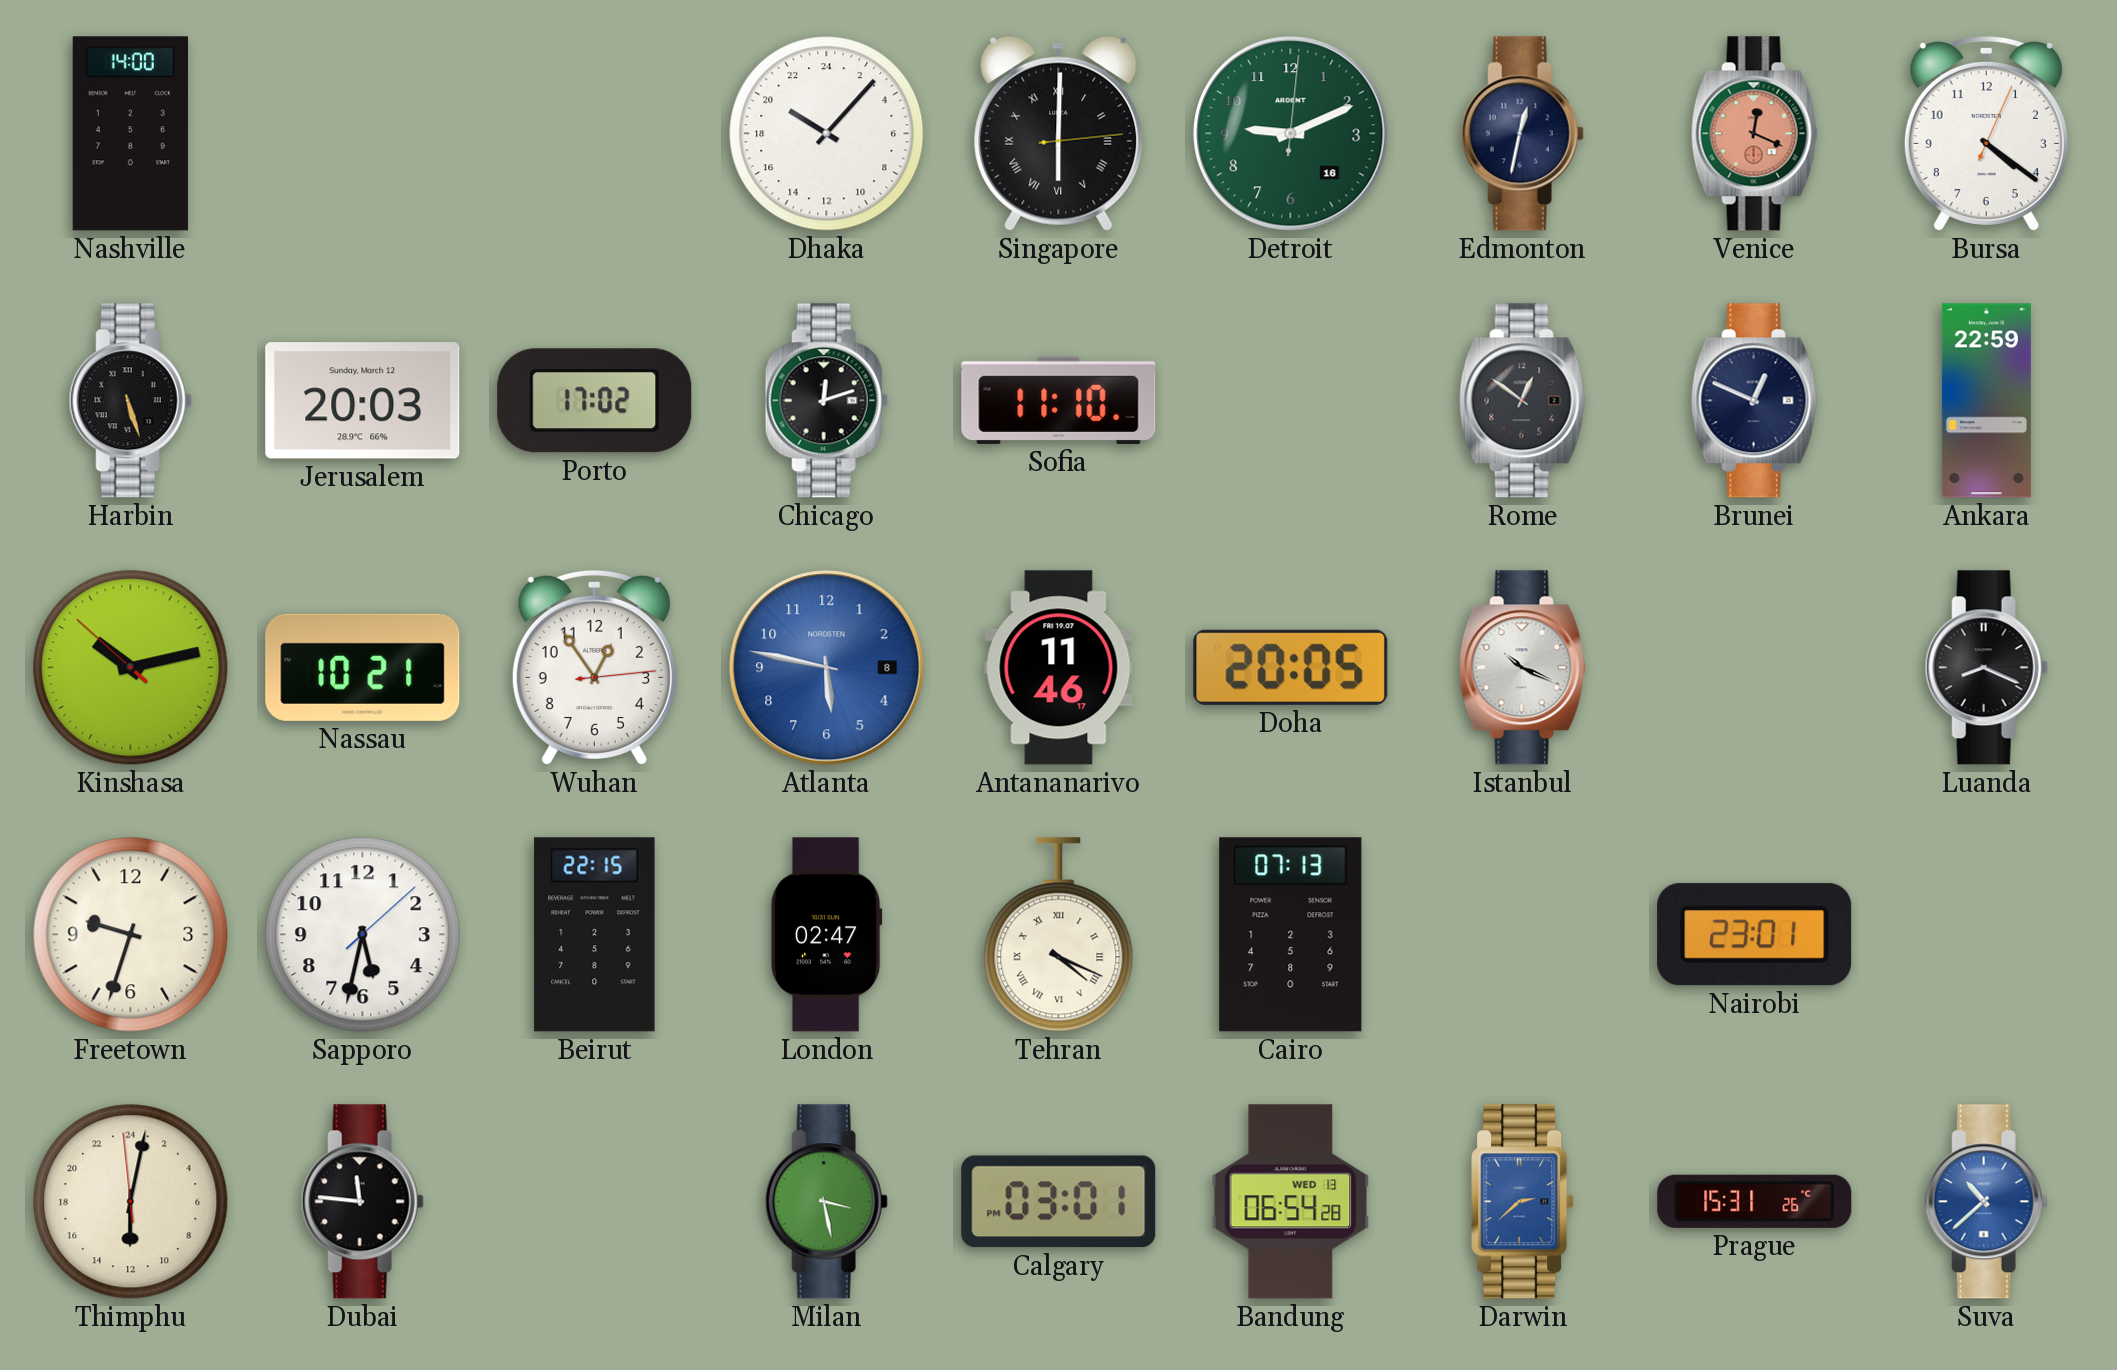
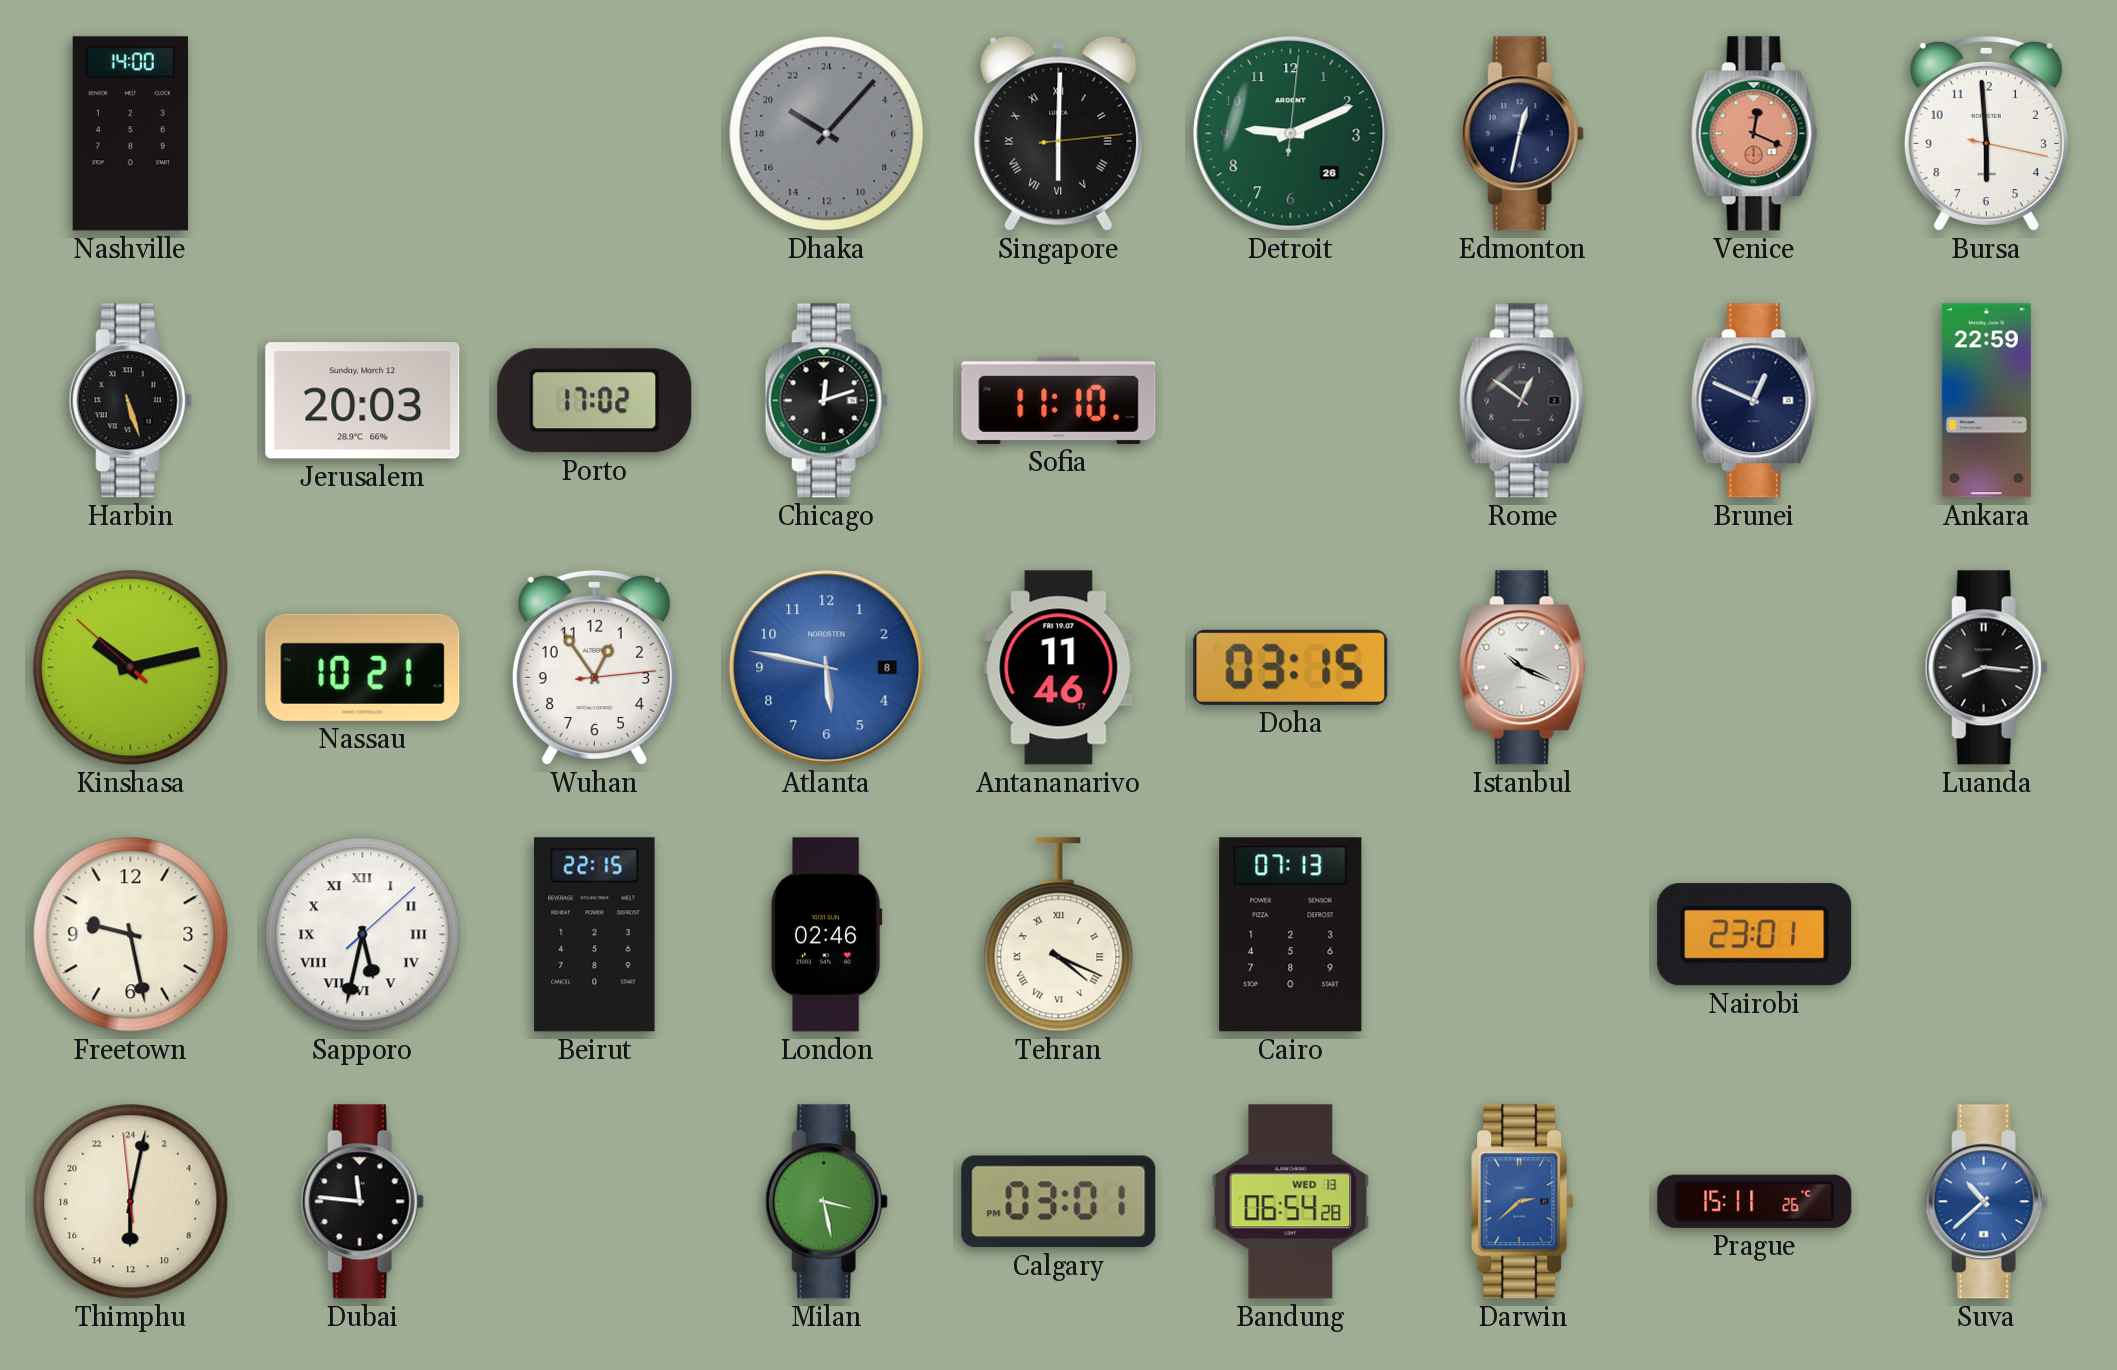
Dhaka dial: white -> grey
Detroit date: 16 -> 26
Bursa: 4:21 -> 5:59
Doha: 20:05 -> 03:15
Luanda: 8:19 -> 8:16
Freetown: 9:33 -> 9:28
Sapporo numerals: Arabic -> Roman
London: 02:47 -> 02:46
Prague: 15:31 -> 15:11
